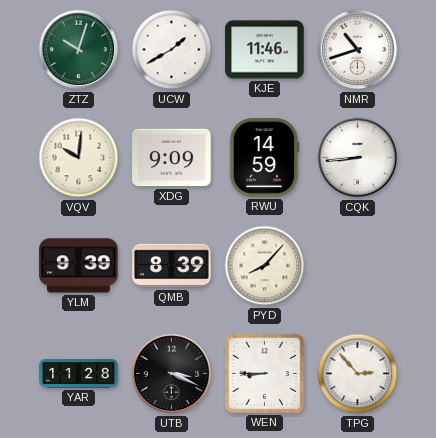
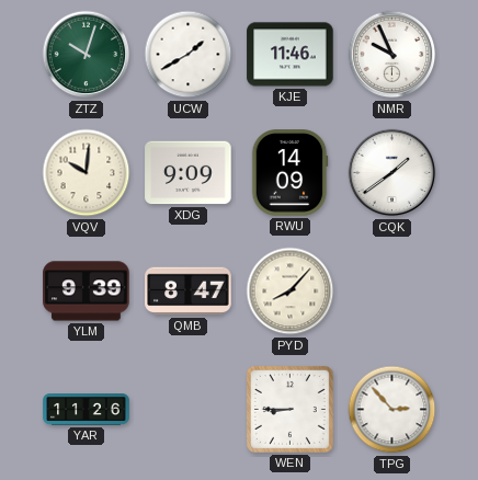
NMR: 10:42 -> 9:56
RWU: 14:59 -> 14:09
CQK: 8:44 -> 1:39
QMB: 8:39 -> 8:47
YAR: 11:28 -> 11:26
UTB: 3:19 -> none
